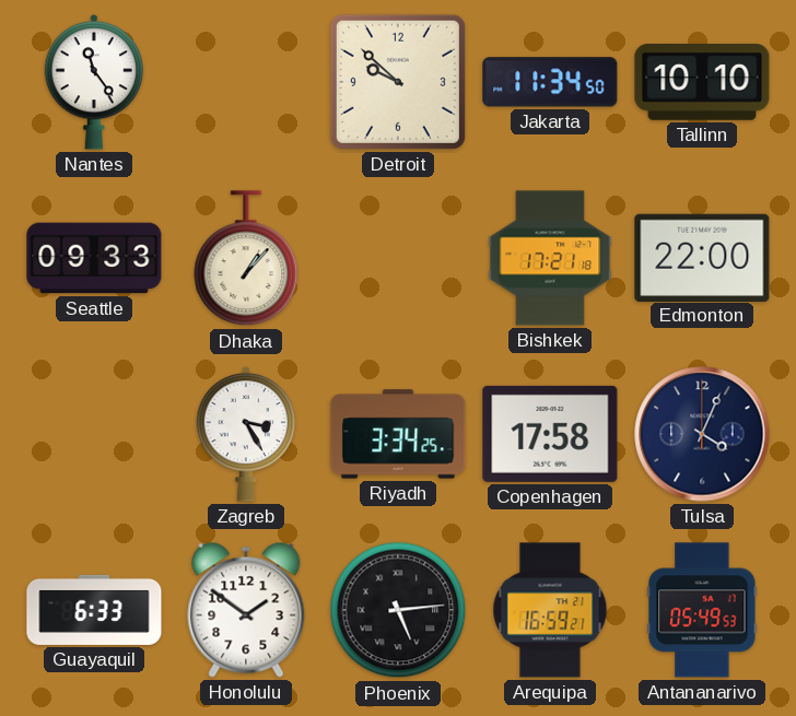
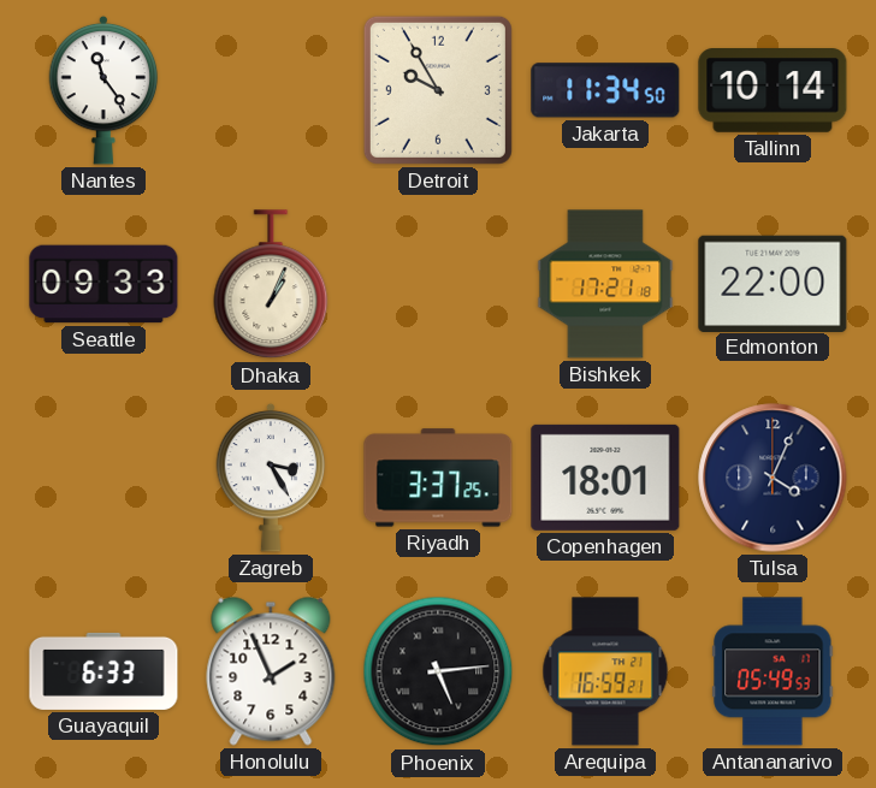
Detroit: 9:52 -> 9:55
Tallinn: 10:10 -> 10:14
Dhaka: 1:07 -> 1:04
Riyadh: 3:34 -> 3:37
Copenhagen: 17:58 -> 18:01
Honolulu: 1:51 -> 1:56
